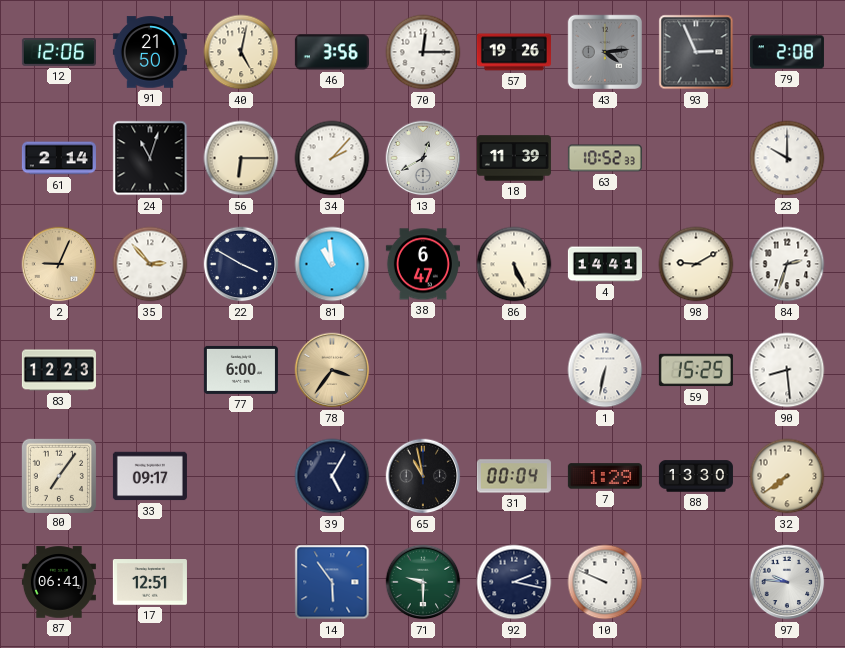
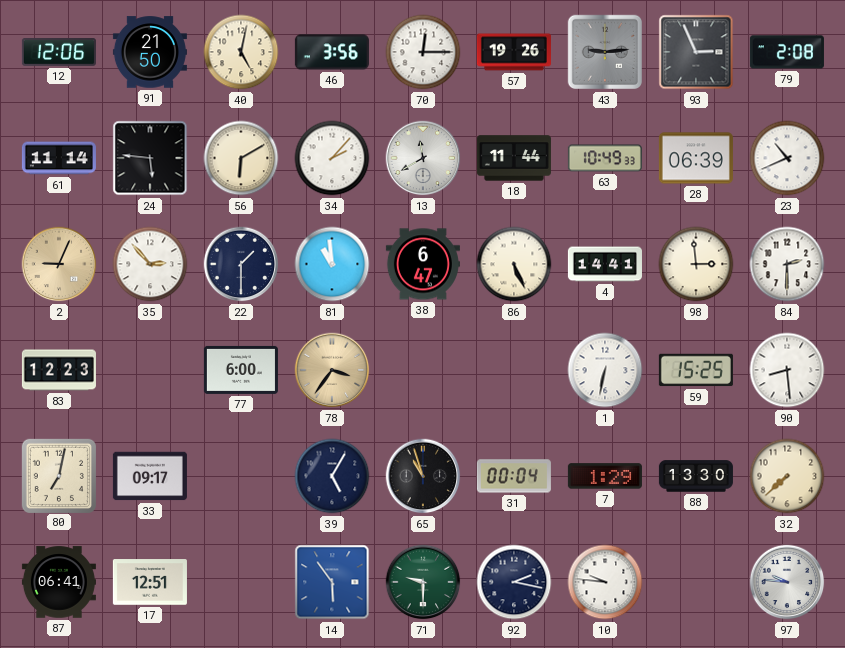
43: 4:14 -> 9:14
61: 2:14 -> 11:14
24: 11:03 -> 5:46
56: 6:15 -> 6:10
13: 12:40 -> 11:40
18: 11:39 -> 11:44
63: 10:52 -> 10:49
28: none -> 06:39
23: 10:00 -> 10:41
22: 3:50 -> 1:30
98: 9:10 -> 2:59
84: 2:33 -> 2:30
80: 7:06 -> 7:02
65: 10:58 -> 10:57
32: 7:39 -> 7:38
10: 9:49 -> 9:46
